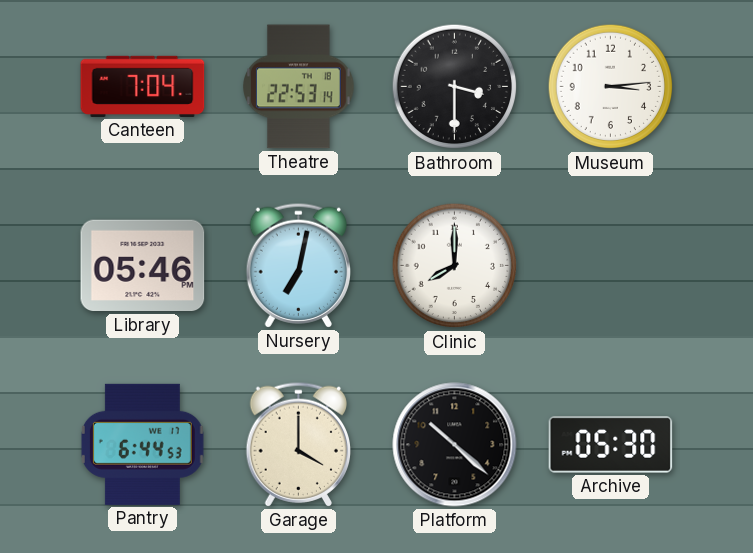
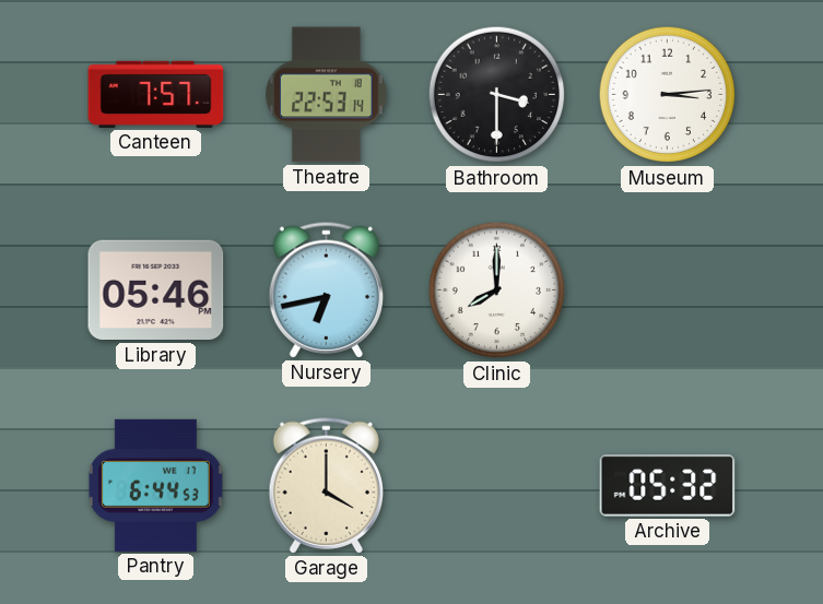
Canteen: 7:04 -> 7:57
Nursery: 7:02 -> 6:43
Platform: 10:22 -> none
Archive: 05:30 -> 05:32
